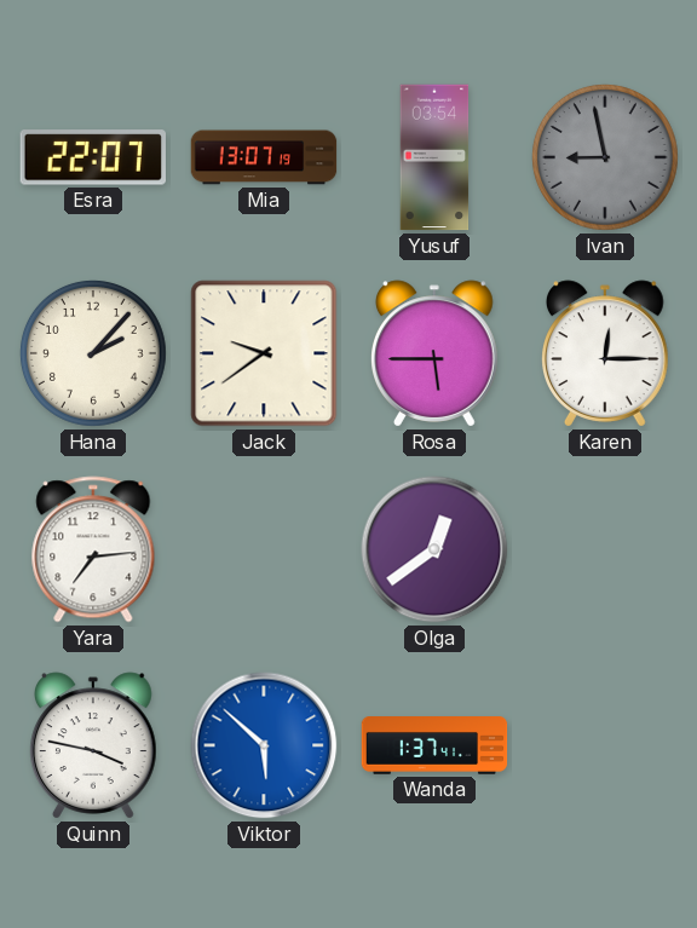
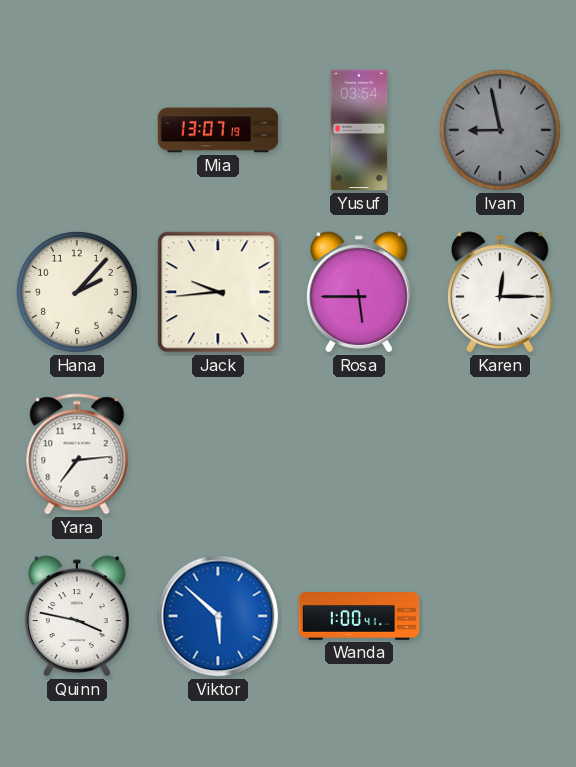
Esra: 22:07 -> none
Jack: 9:39 -> 9:44
Olga: 12:39 -> none
Wanda: 1:37 -> 1:00
